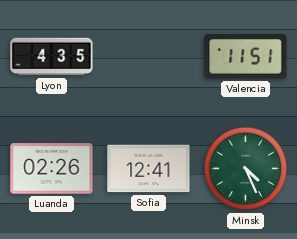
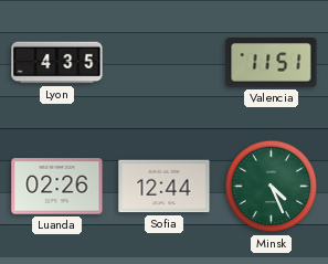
Sofia: 12:41 -> 12:44
